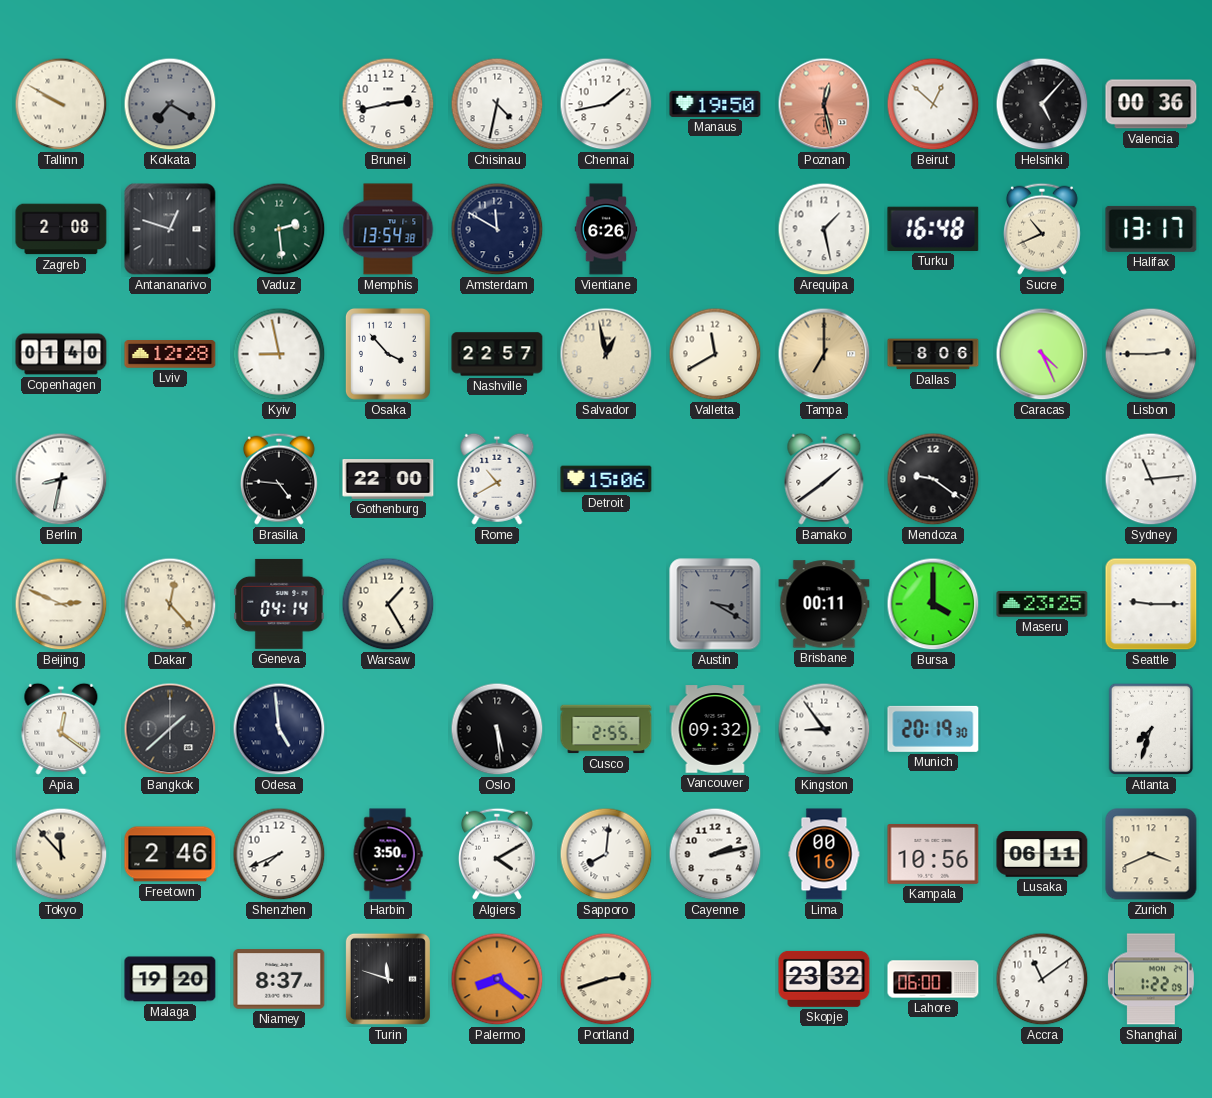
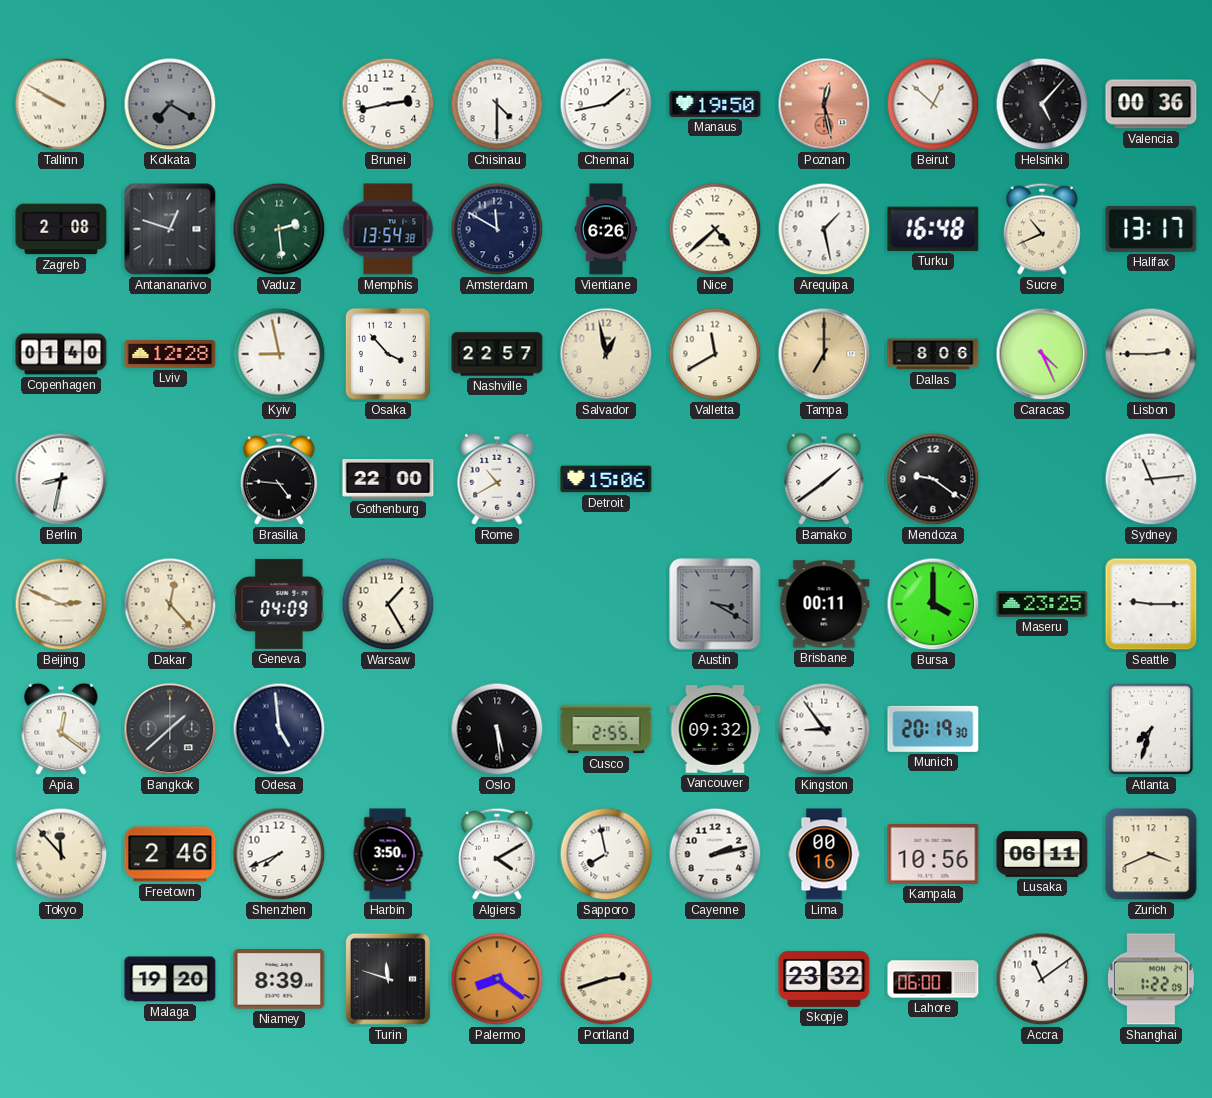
Chisinau: 4:32 -> 4:30
Nice: none -> 4:38
Geneva: 04:14 -> 04:09
Sapporo: 8:01 -> 7:58
Niamey: 8:37 -> 8:39
